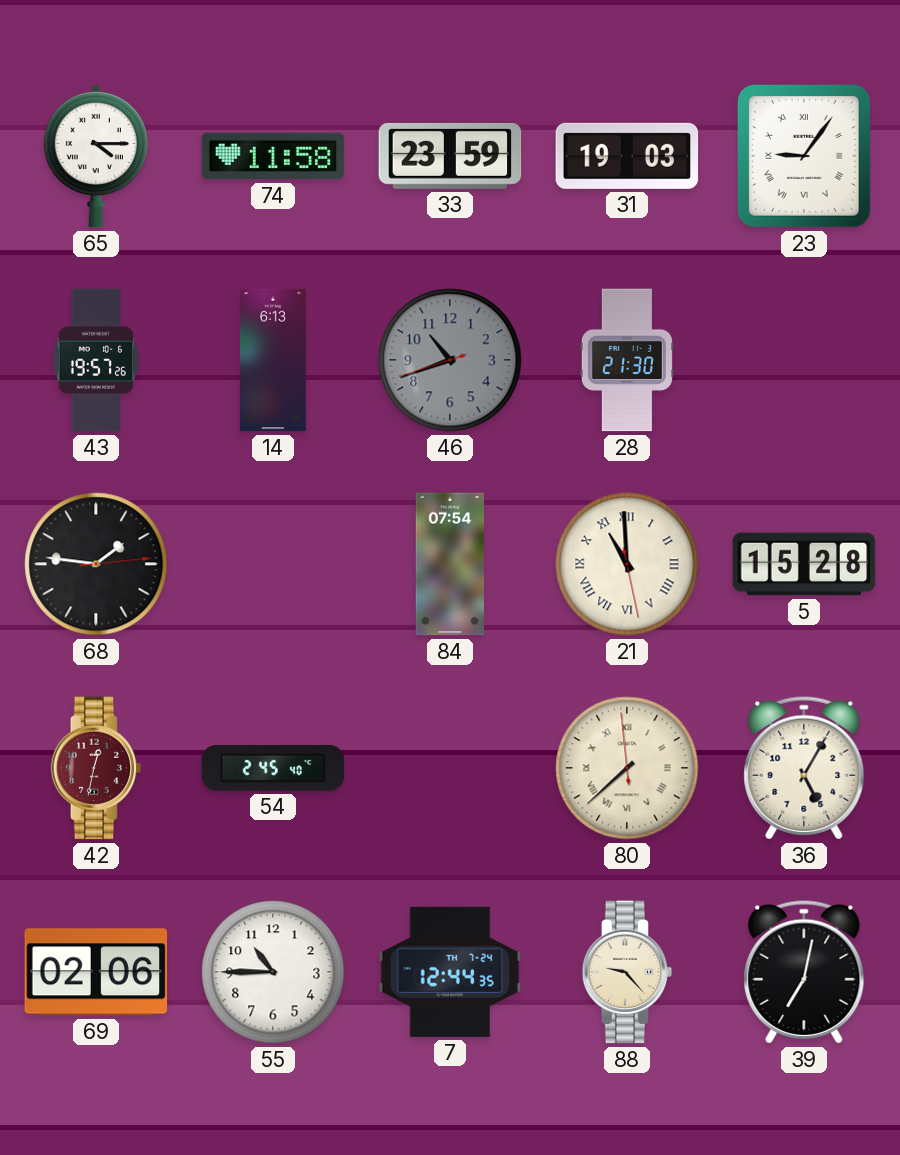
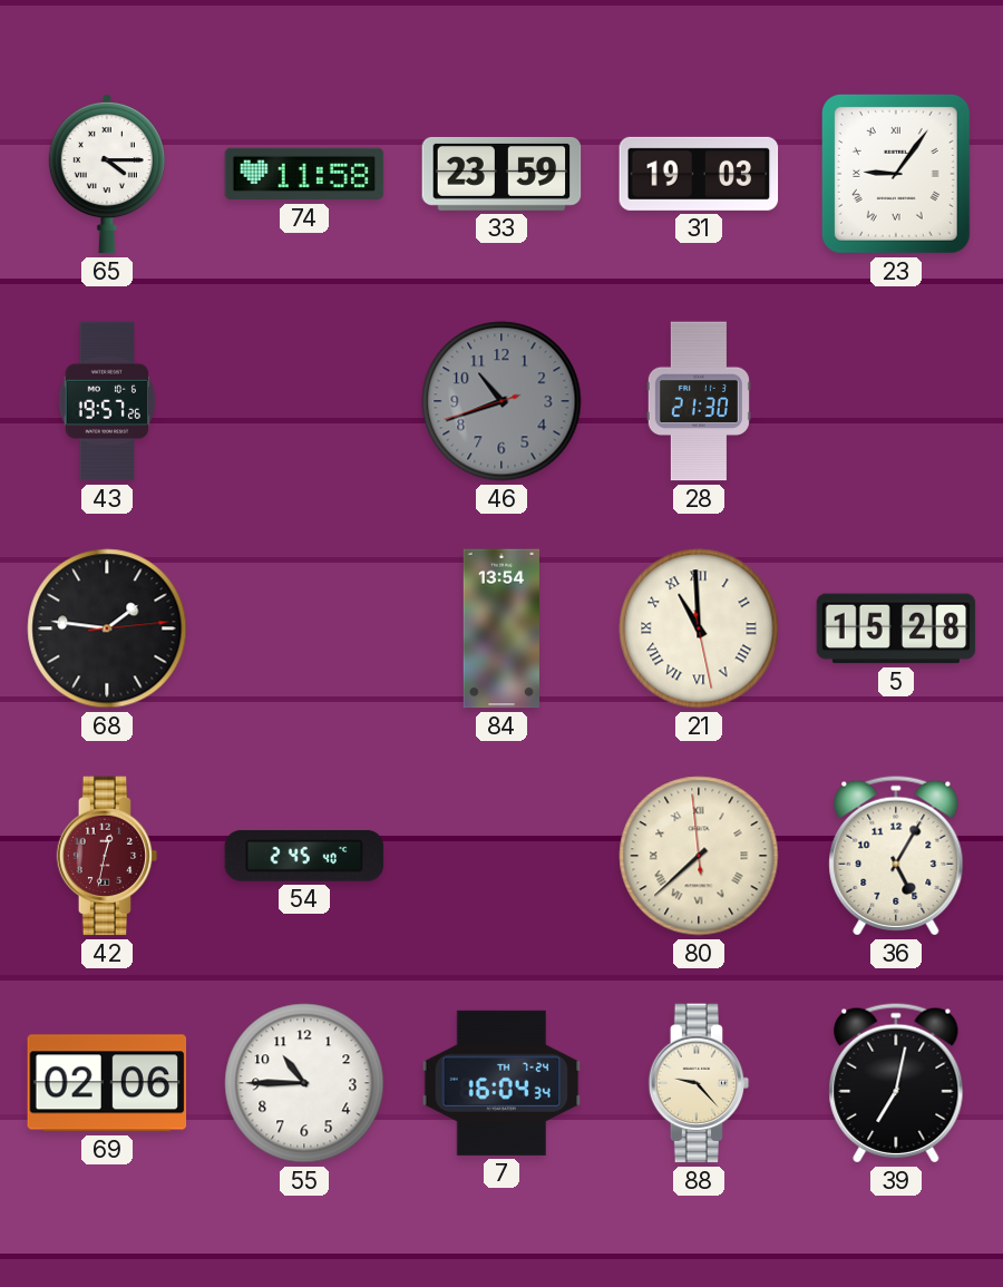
14: 6:13 -> none
84: 07:54 -> 13:54
7: 12:44 -> 16:04
